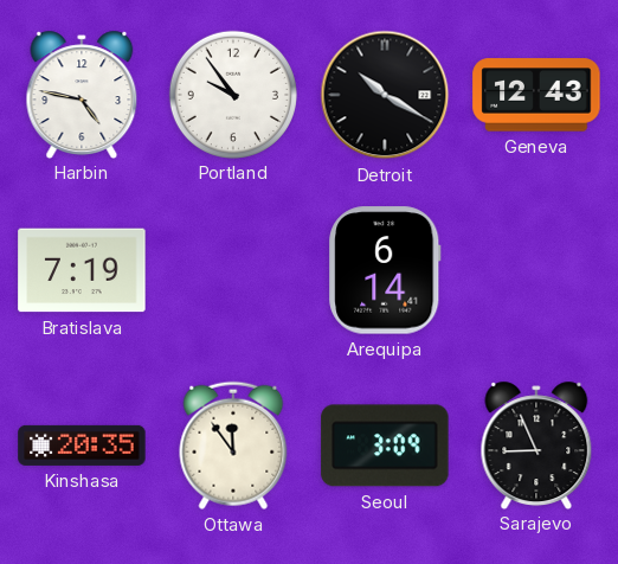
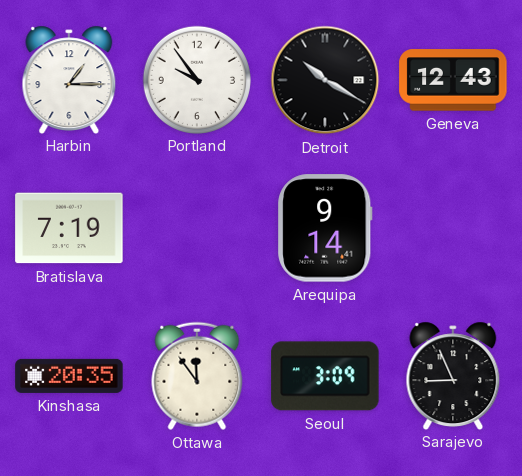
Harbin: 4:47 -> 1:15
Arequipa: 6:14 -> 9:14
